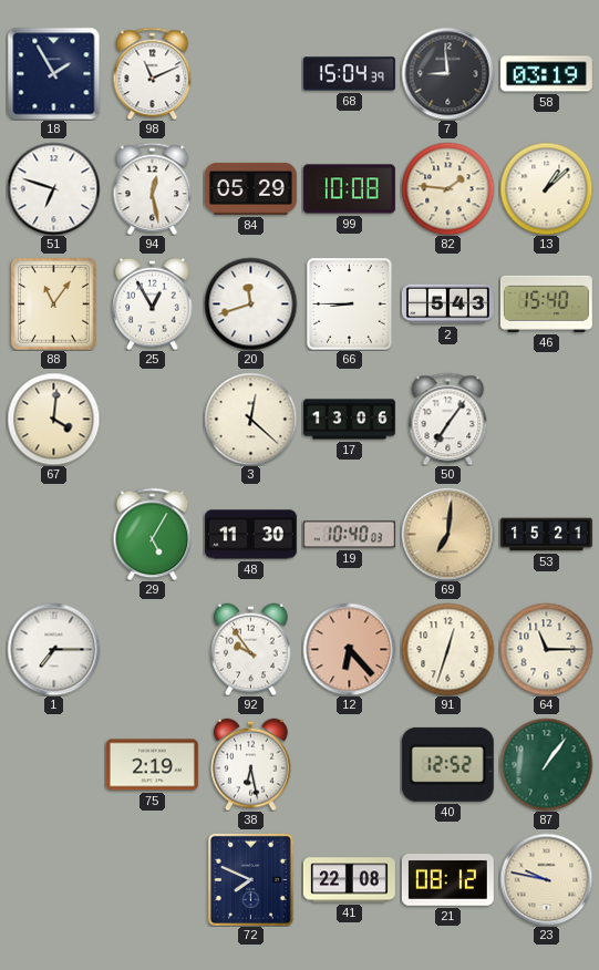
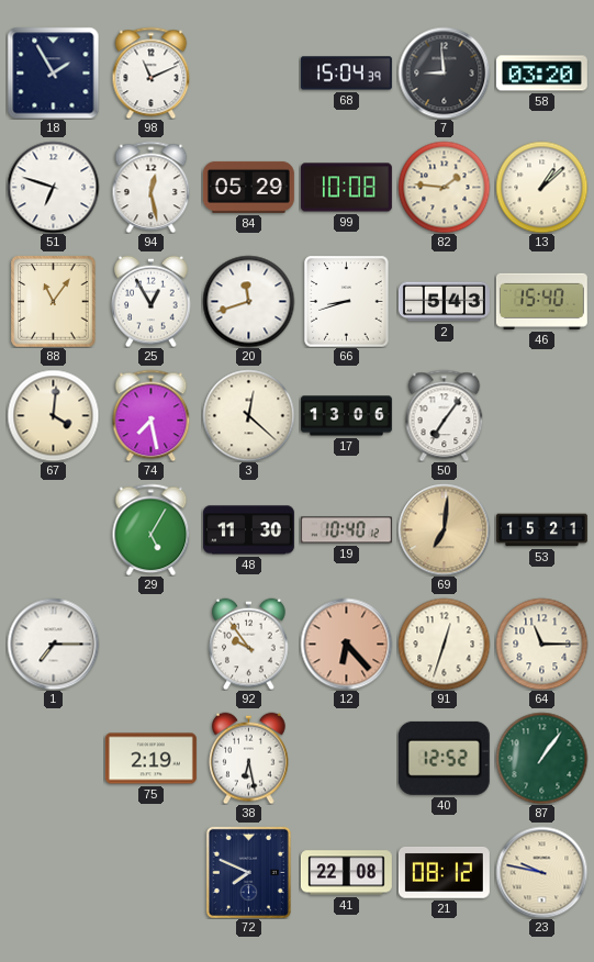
58: 03:19 -> 03:20
66: 8:45 -> 8:42
74: none -> 7:28
19: 10:40:03 -> 10:40:12
